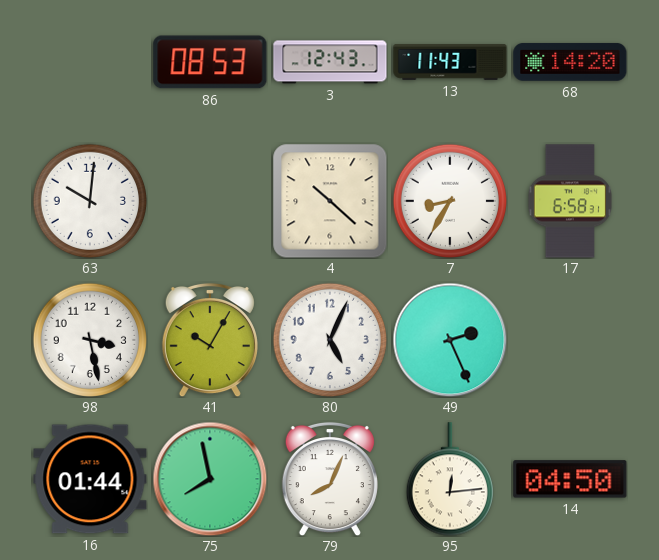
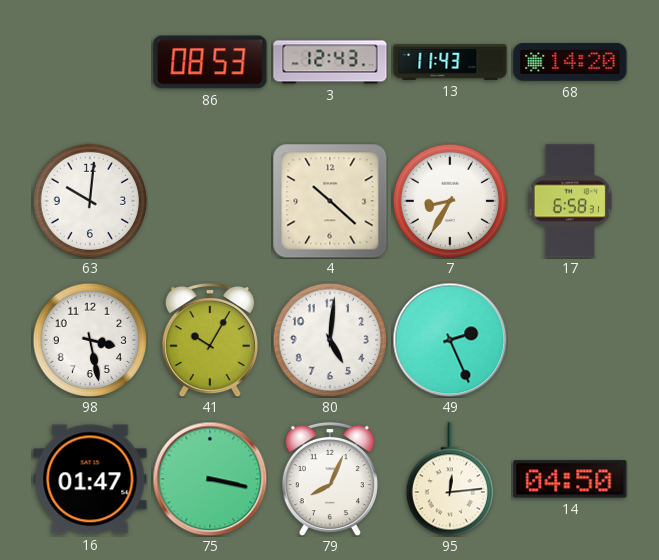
80: 5:04 -> 5:01
16: 01:44 -> 01:47
75: 7:58 -> 3:17
